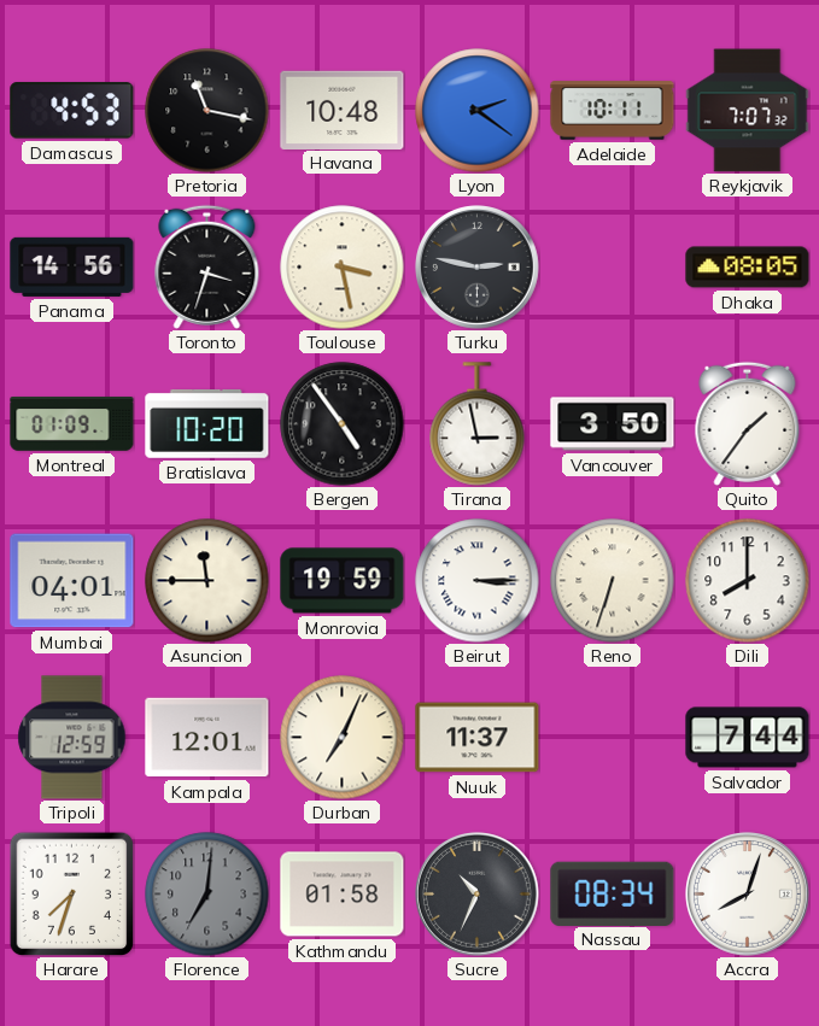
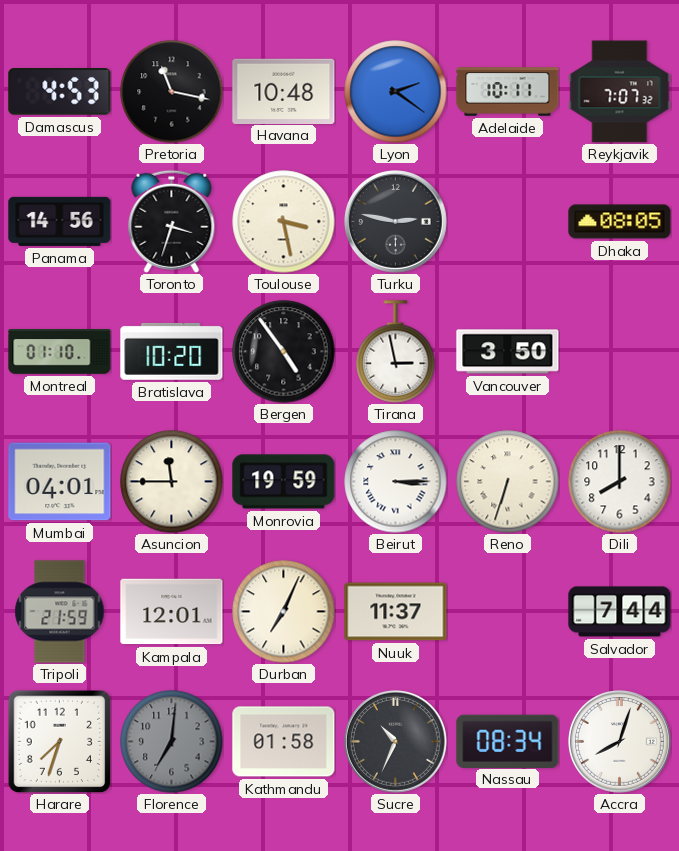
Montreal: 01:09 -> 01:10
Quito: 1:36 -> none
Tripoli: 12:59 -> 21:59
